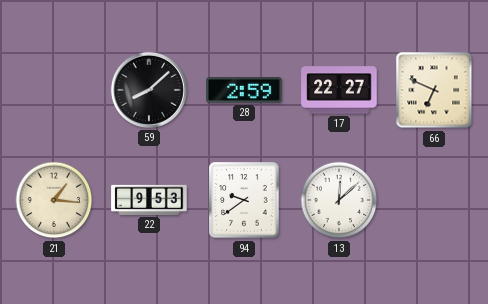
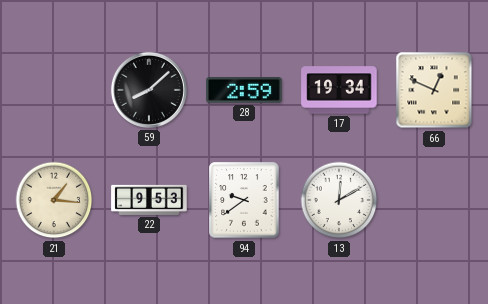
17: 22:27 -> 19:34
66: 6:49 -> 12:49
13: 12:08 -> 12:10
